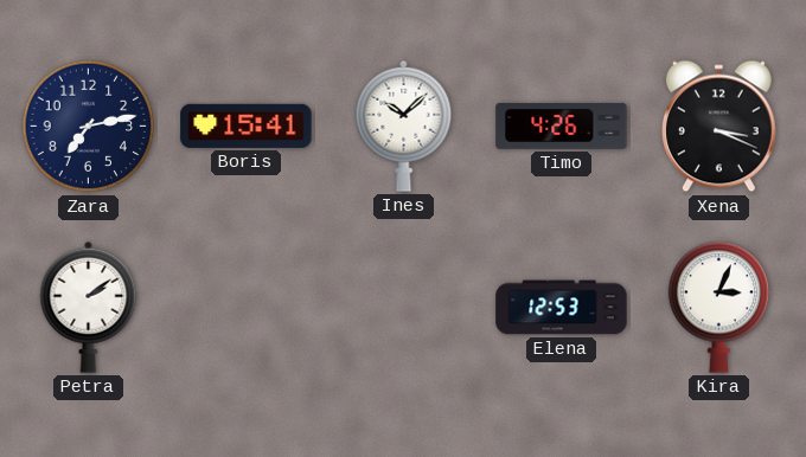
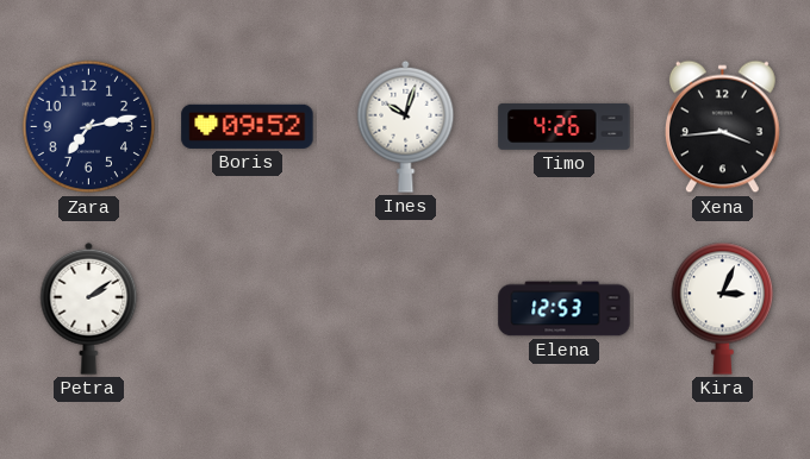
Boris: 15:41 -> 09:52
Ines: 10:08 -> 10:03
Xena: 3:19 -> 3:44
